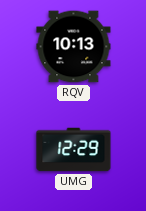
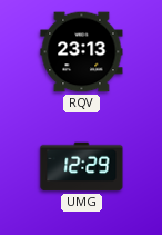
RQV: 10:13 -> 23:13
